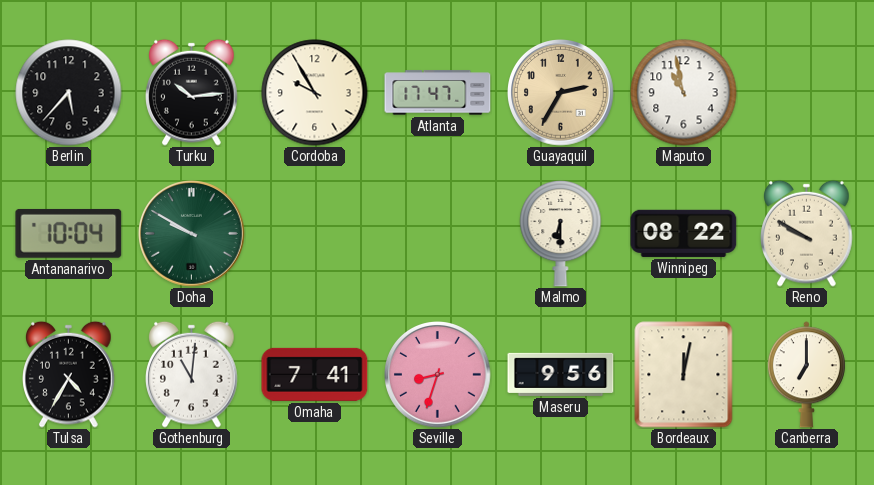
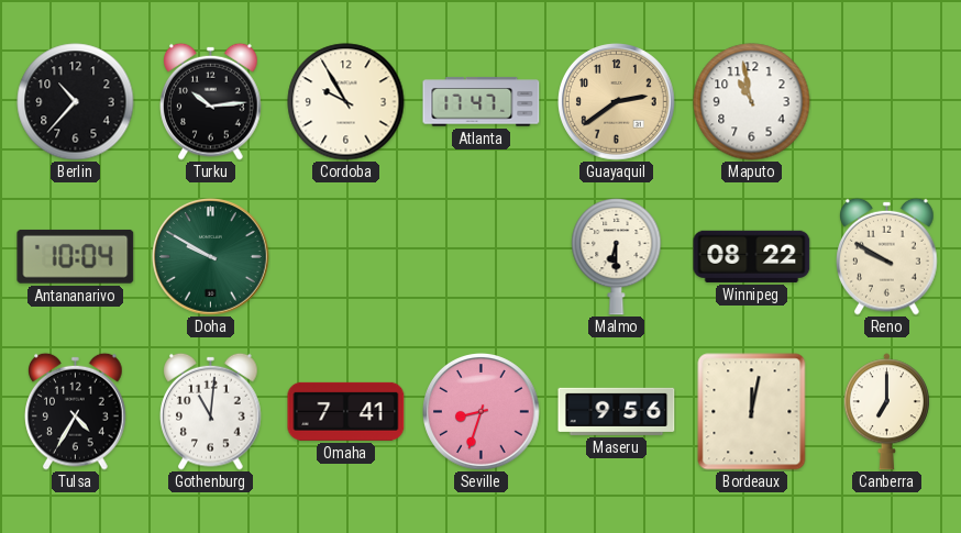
Berlin: 5:37 -> 10:37
Guayaquil: 2:35 -> 2:39
